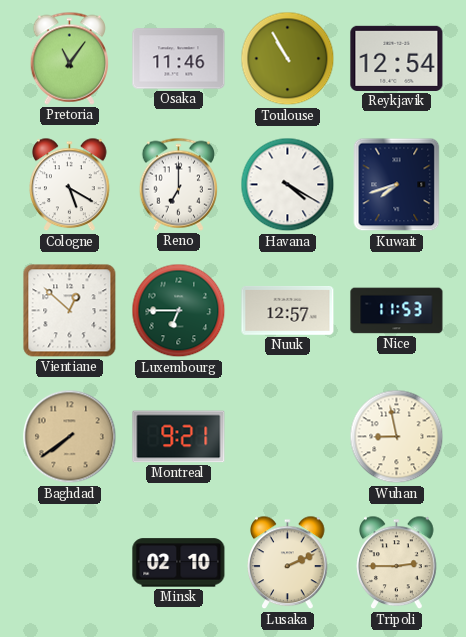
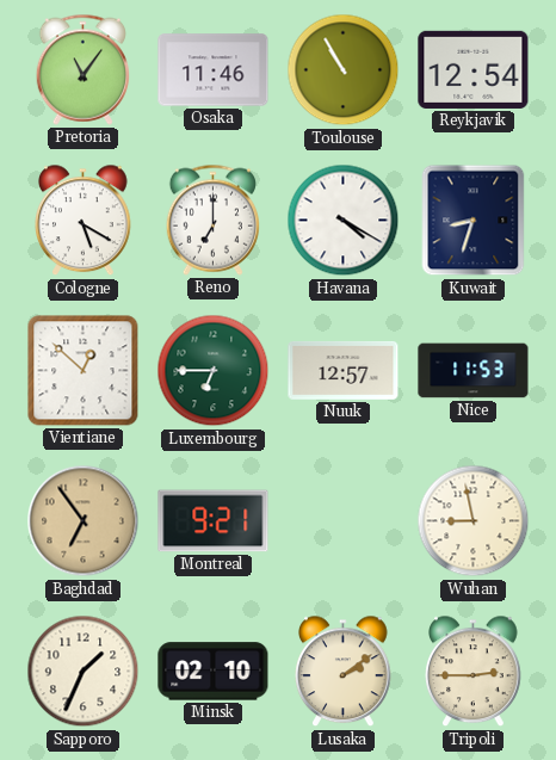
Kuwait: 7:42 -> 8:33
Baghdad: 7:39 -> 6:54
Sapporo: none -> 1:34
Lusaka: 2:11 -> 2:09
